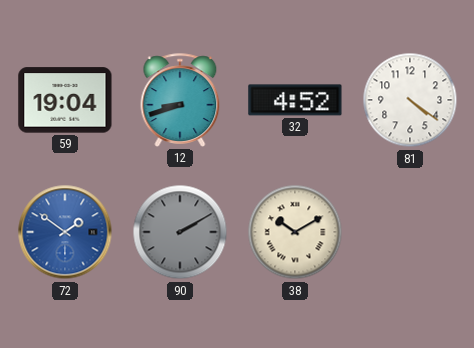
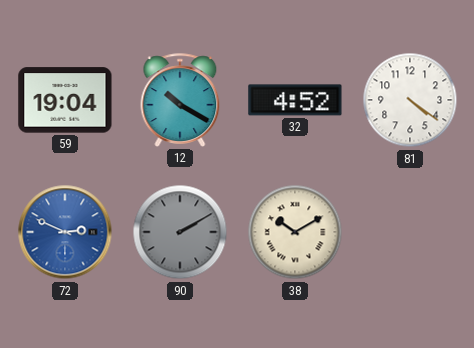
12: 8:42 -> 10:20
72: 1:51 -> 2:49
